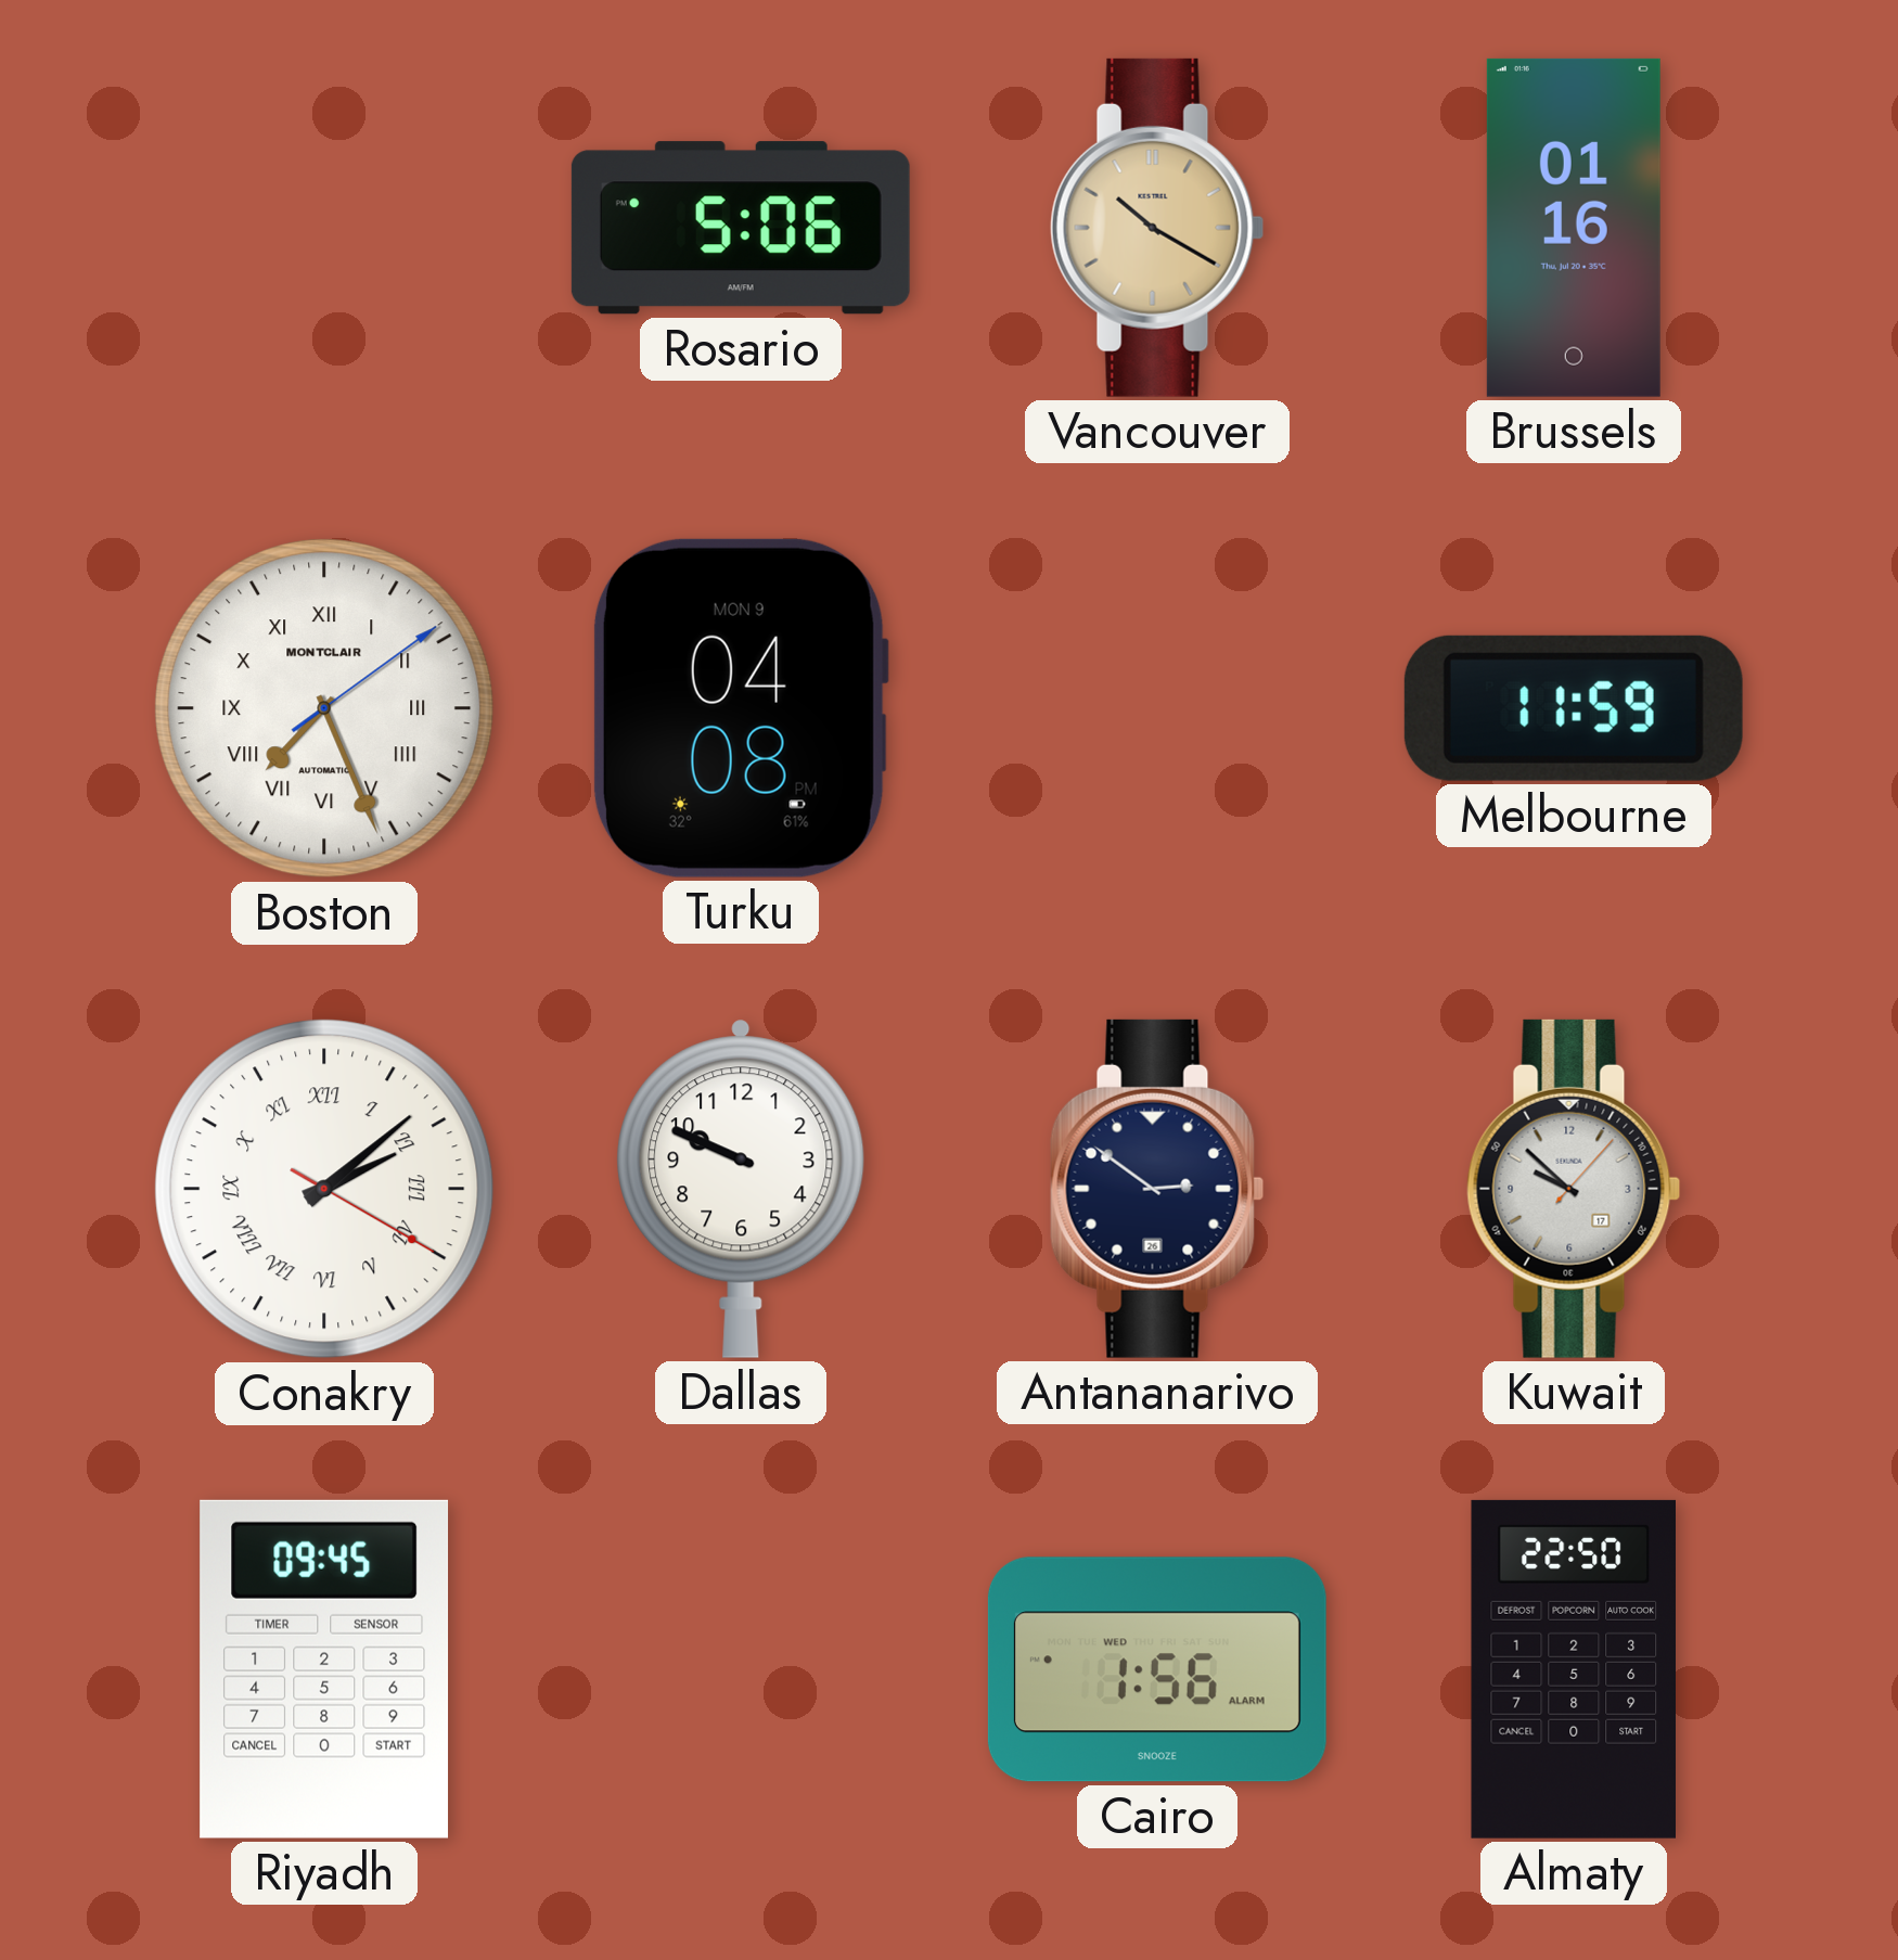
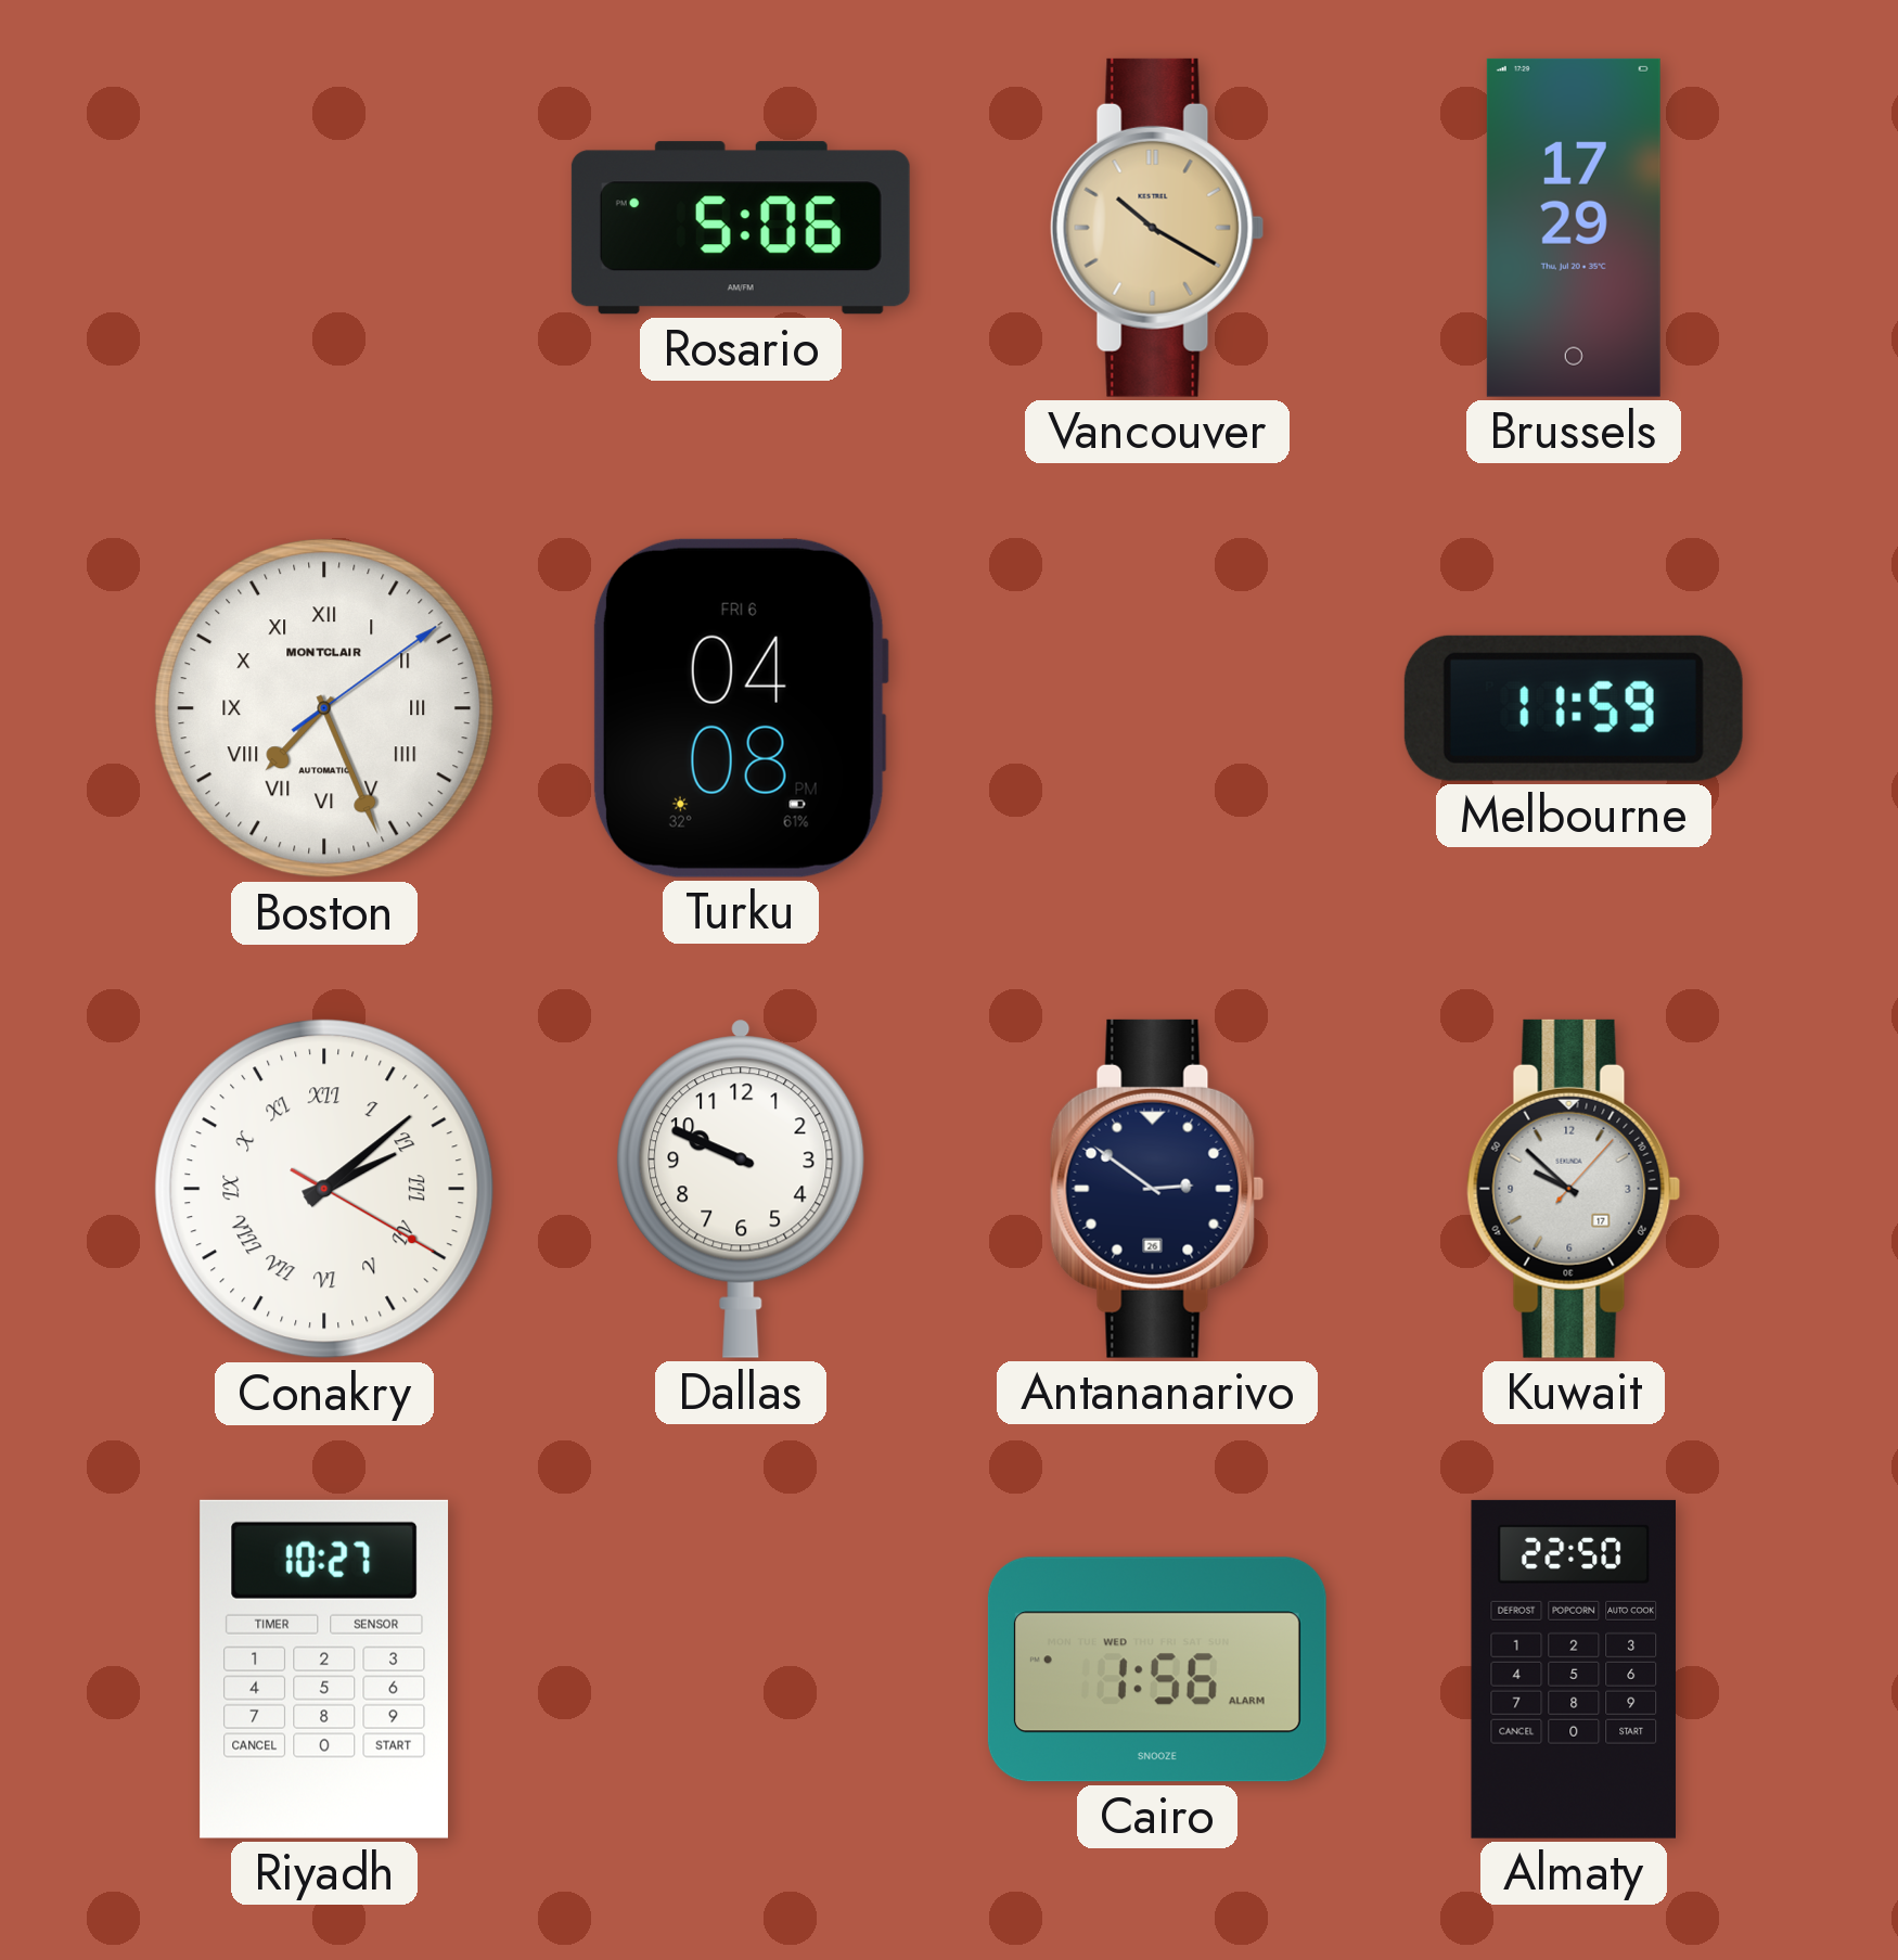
Brussels: 01:16 -> 17:29
Turku date: MON 9 -> FRI 6
Riyadh: 09:45 -> 10:27
